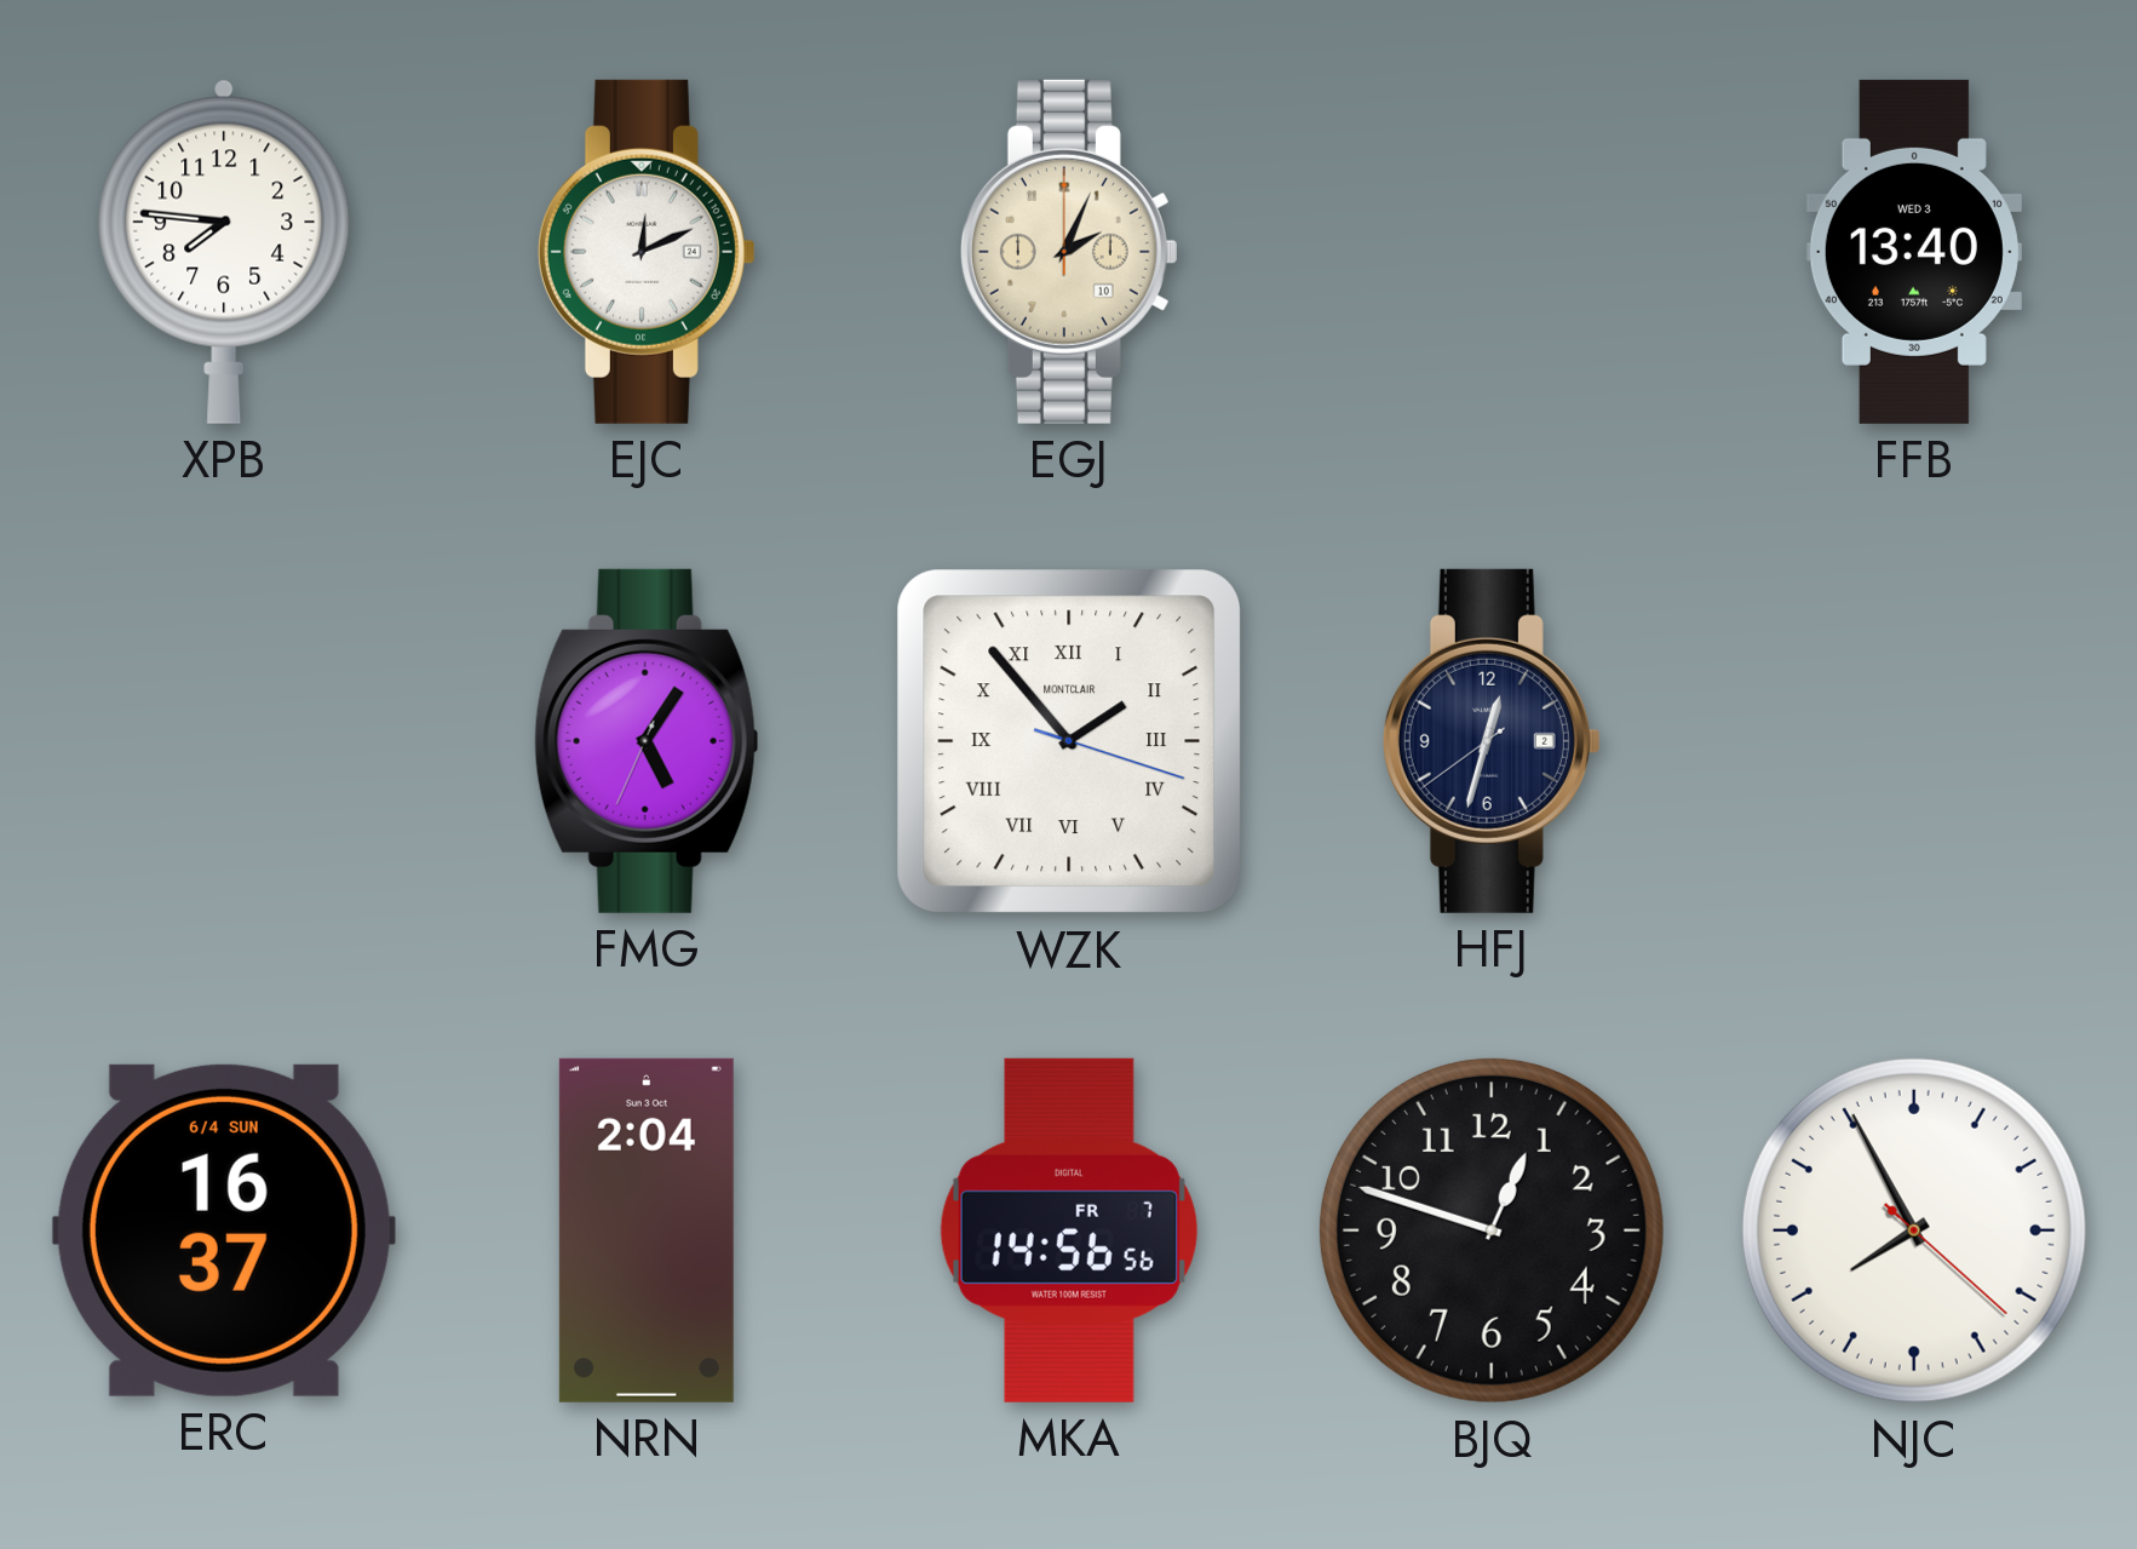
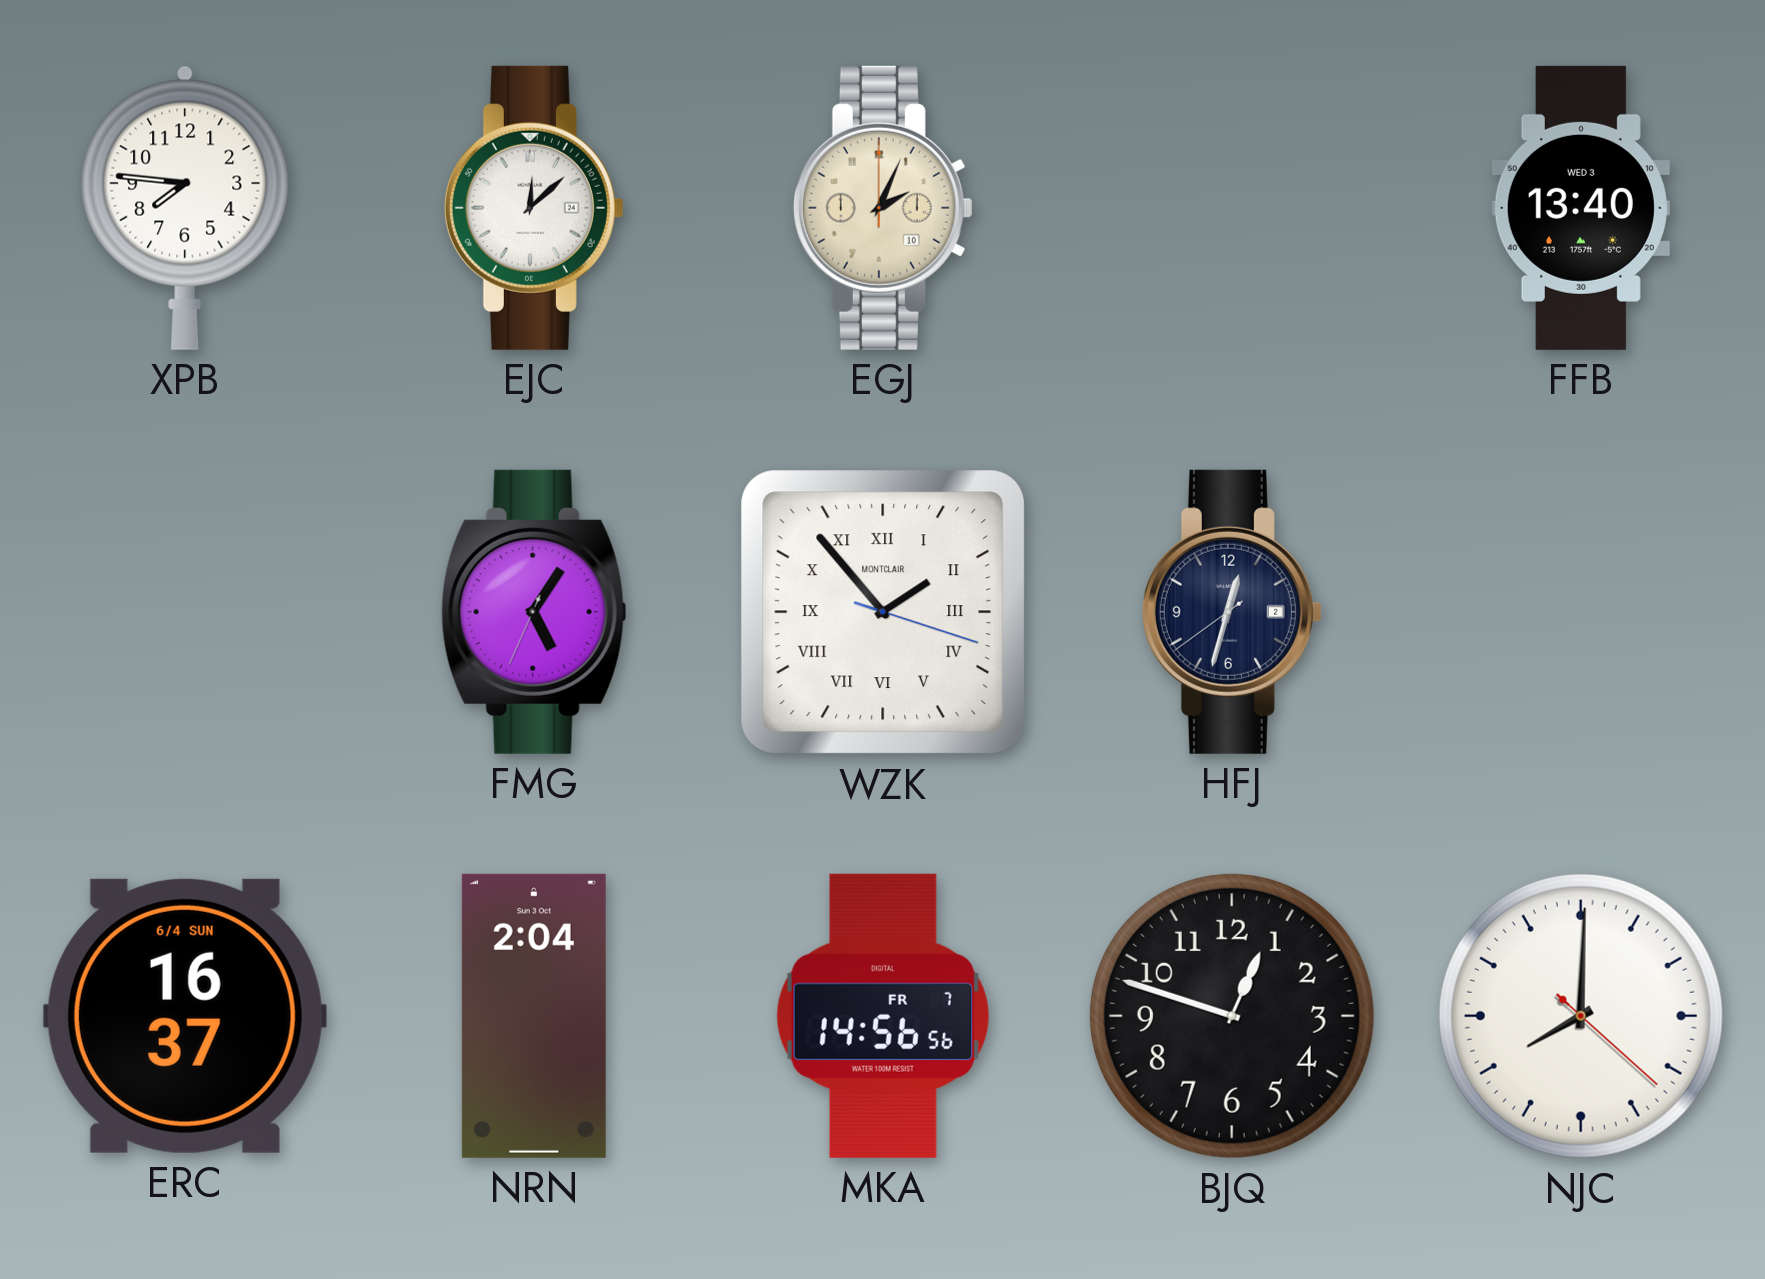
EJC: 12:11 -> 12:08
NJC: 7:55 -> 8:00
